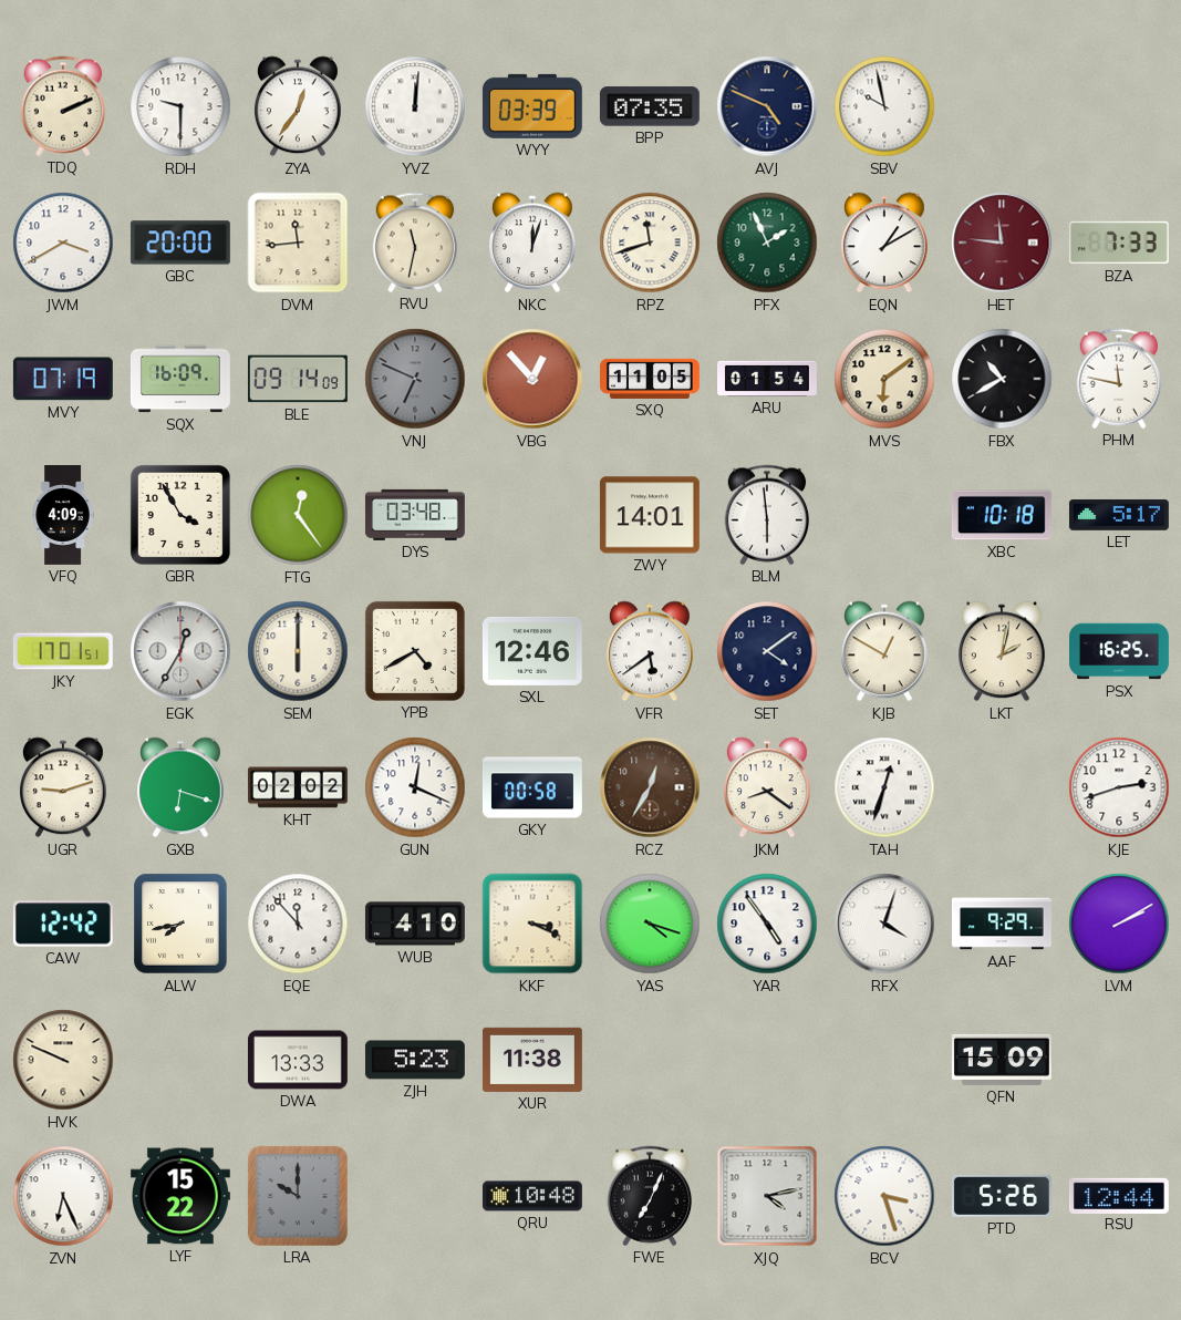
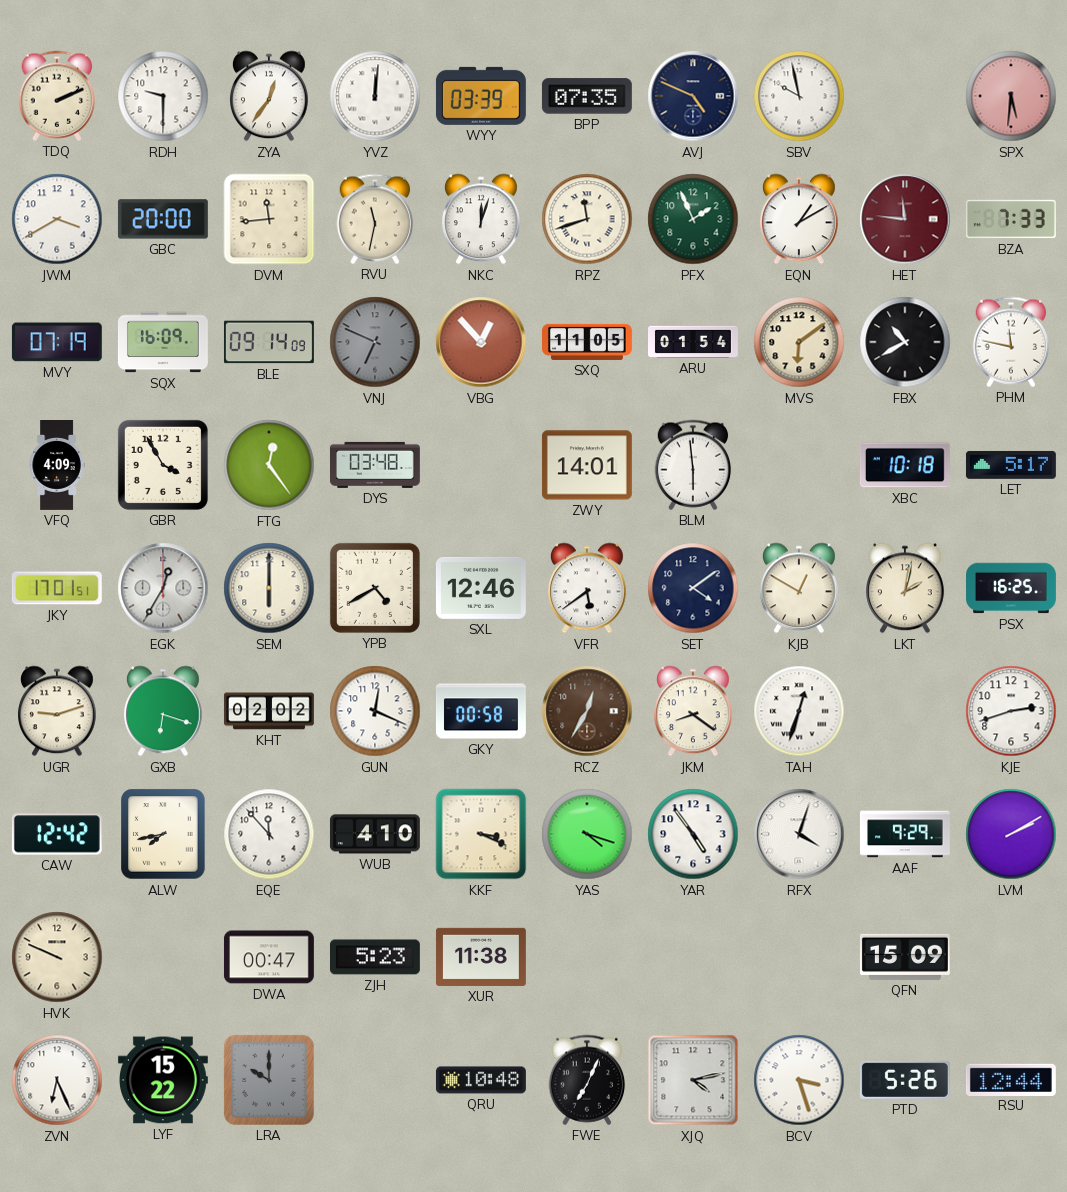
SPX: none -> 5:31
DWA: 13:33 -> 00:47
